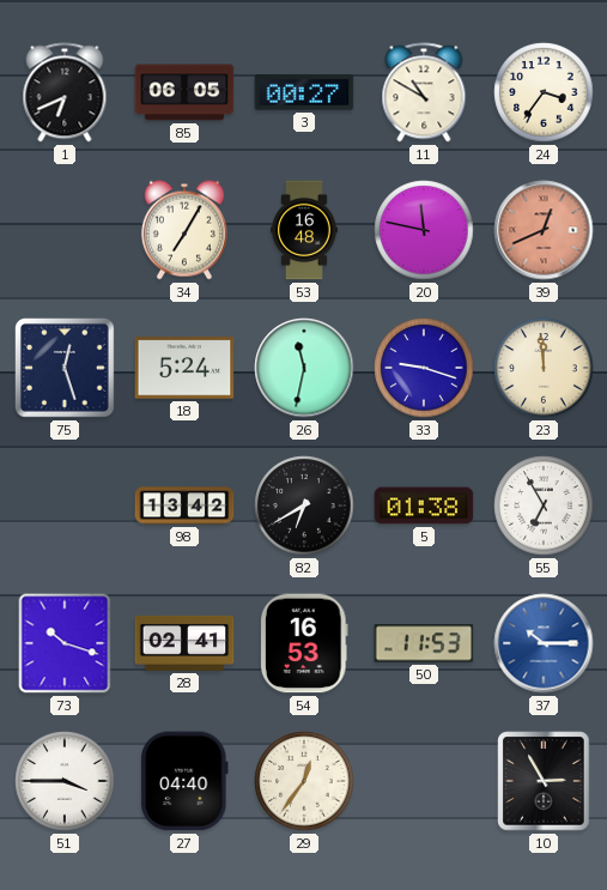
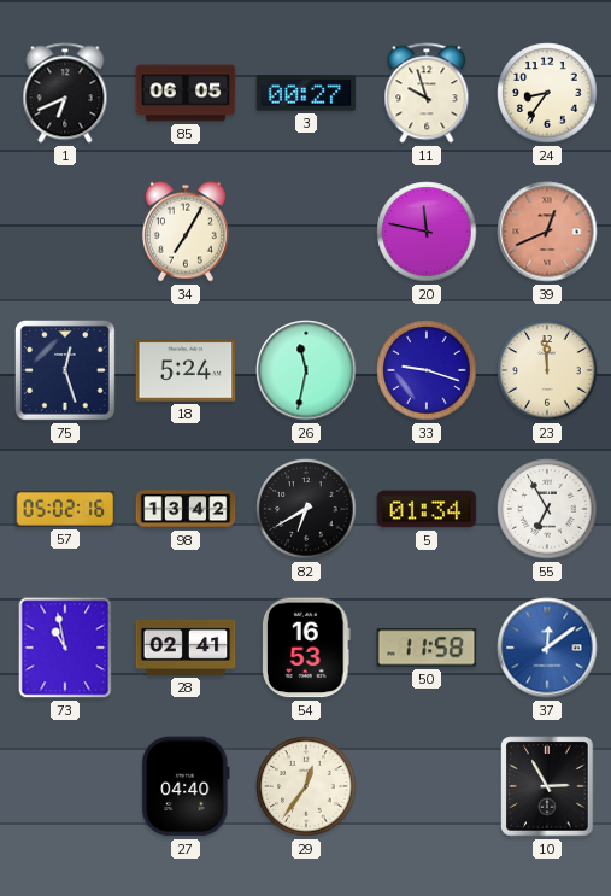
11: 10:50 -> 9:57
24: 3:36 -> 8:36
53: 16:48 -> none
57: none -> 05:02
5: 01:38 -> 01:34
73: 10:18 -> 10:58
50: 11:53 -> 11:58
37: 10:15 -> 12:09
51: 3:45 -> none
